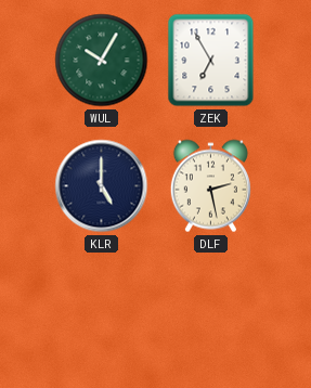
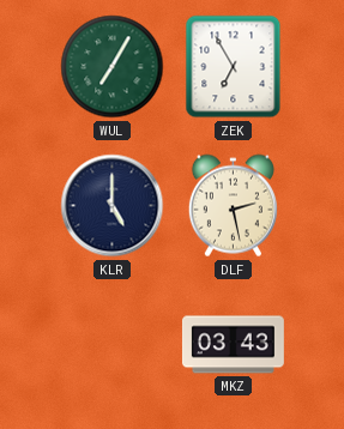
WUL: 10:05 -> 7:05
MKZ: none -> 03:43
